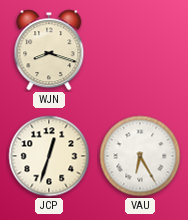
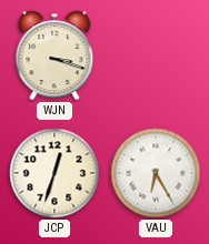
WJN: 8:18 -> 3:18
